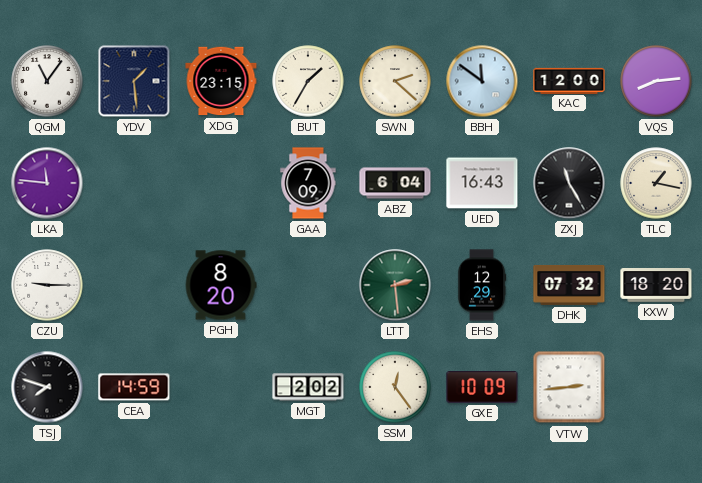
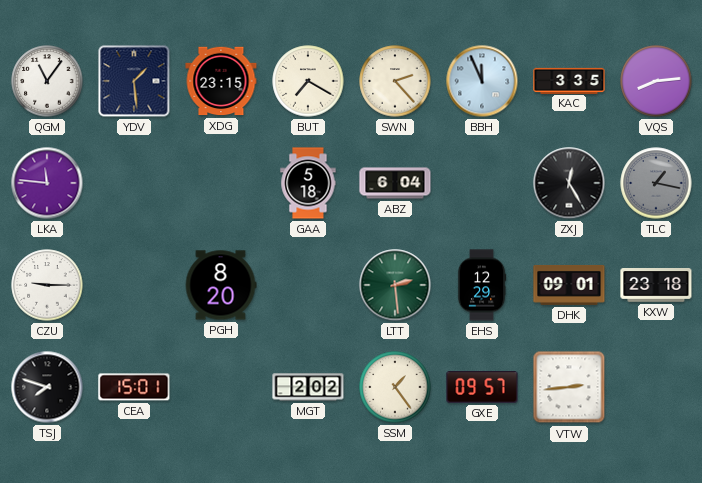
BUT: 1:35 -> 7:20
SWN: 2:22 -> 2:23
BBH: 11:51 -> 11:56
KAC: 12:00 -> 3:35
GAA: 7:09 -> 5:18
UED: 16:43 -> none
ZXJ: 11:25 -> 12:25
TLC dial: cream -> grey
DHK: 07:32 -> 09:01
KXW: 18:20 -> 23:18
CEA: 14:59 -> 15:01
SSM: 12:24 -> 1:24
GXE: 10:09 -> 09:57
